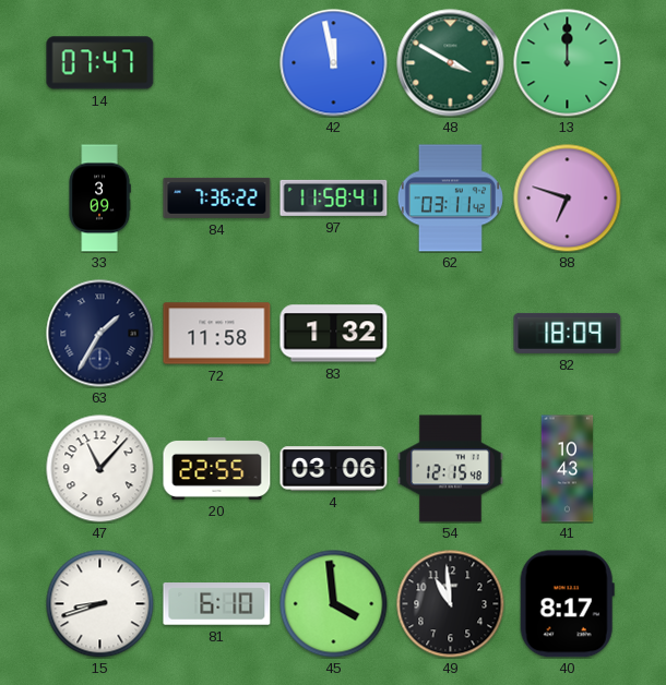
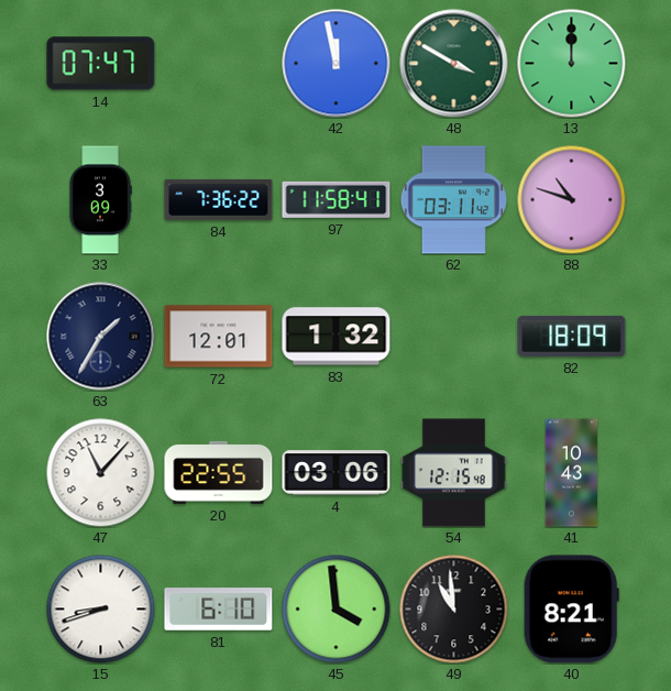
88: 6:48 -> 10:48
72: 11:58 -> 12:01
40: 8:17 -> 8:21
